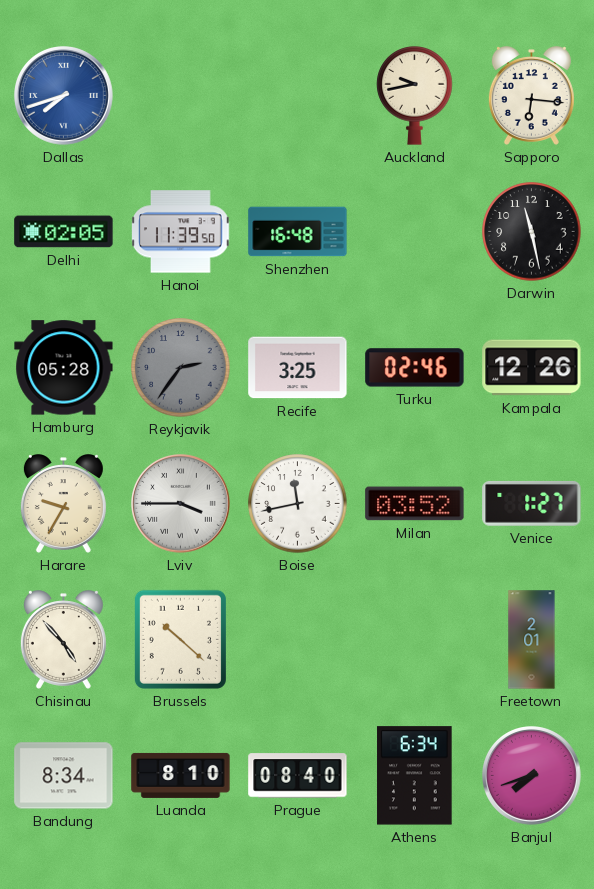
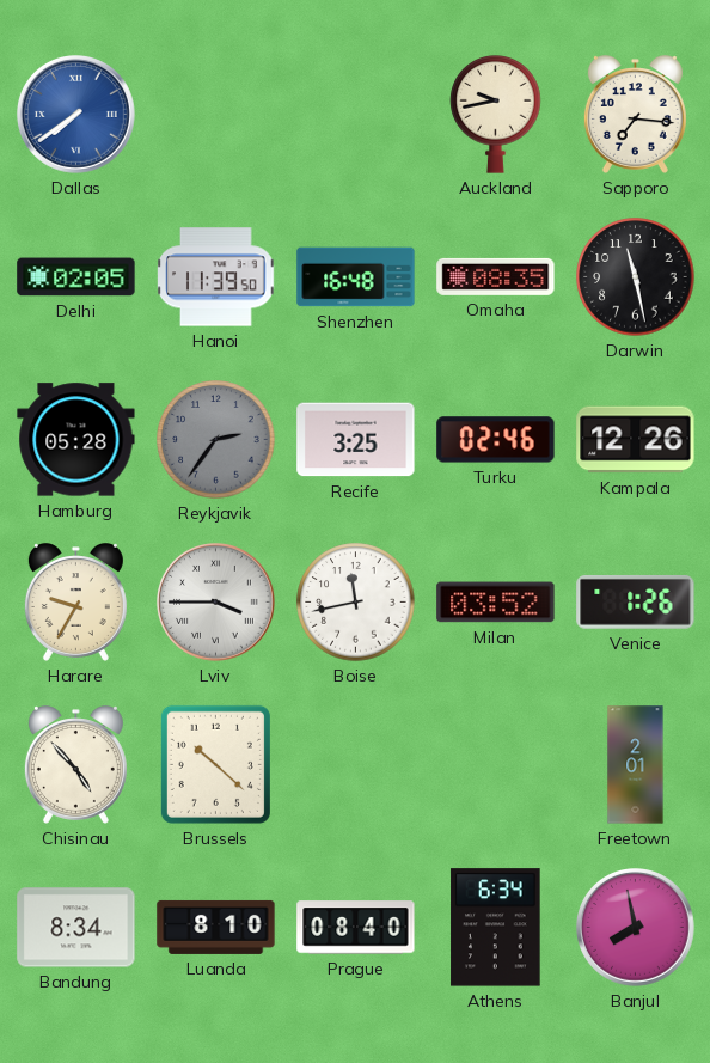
Dallas: 7:42 -> 7:39
Sapporo: 6:16 -> 7:16
Omaha: none -> 08:35
Venice: 1:27 -> 1:26
Banjul: 7:42 -> 7:58
